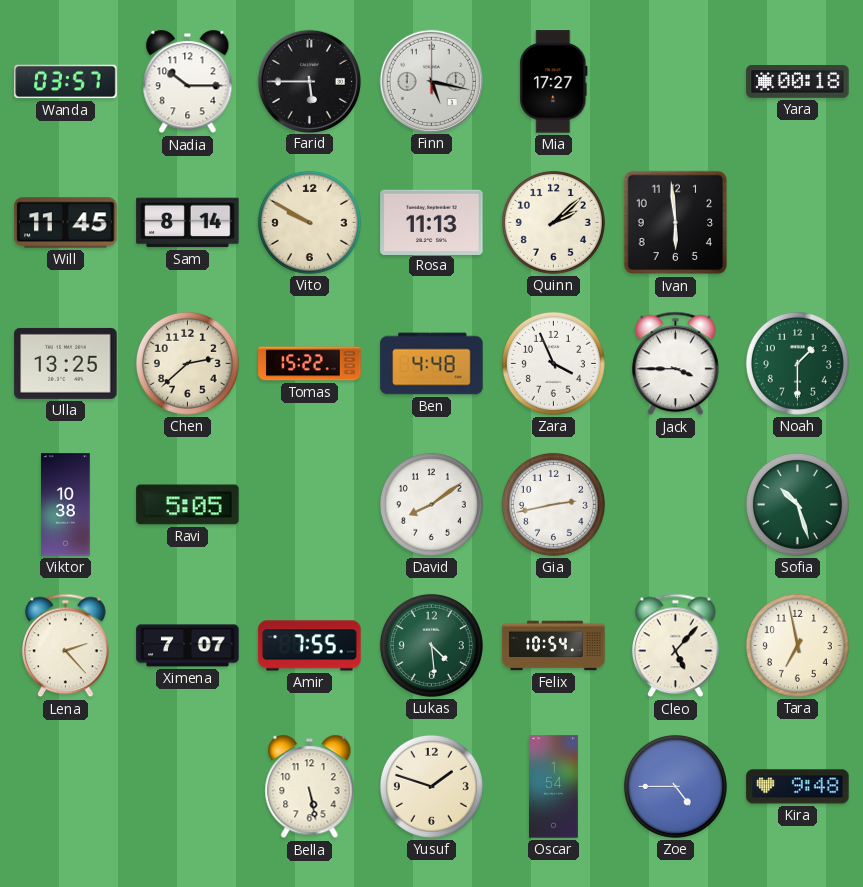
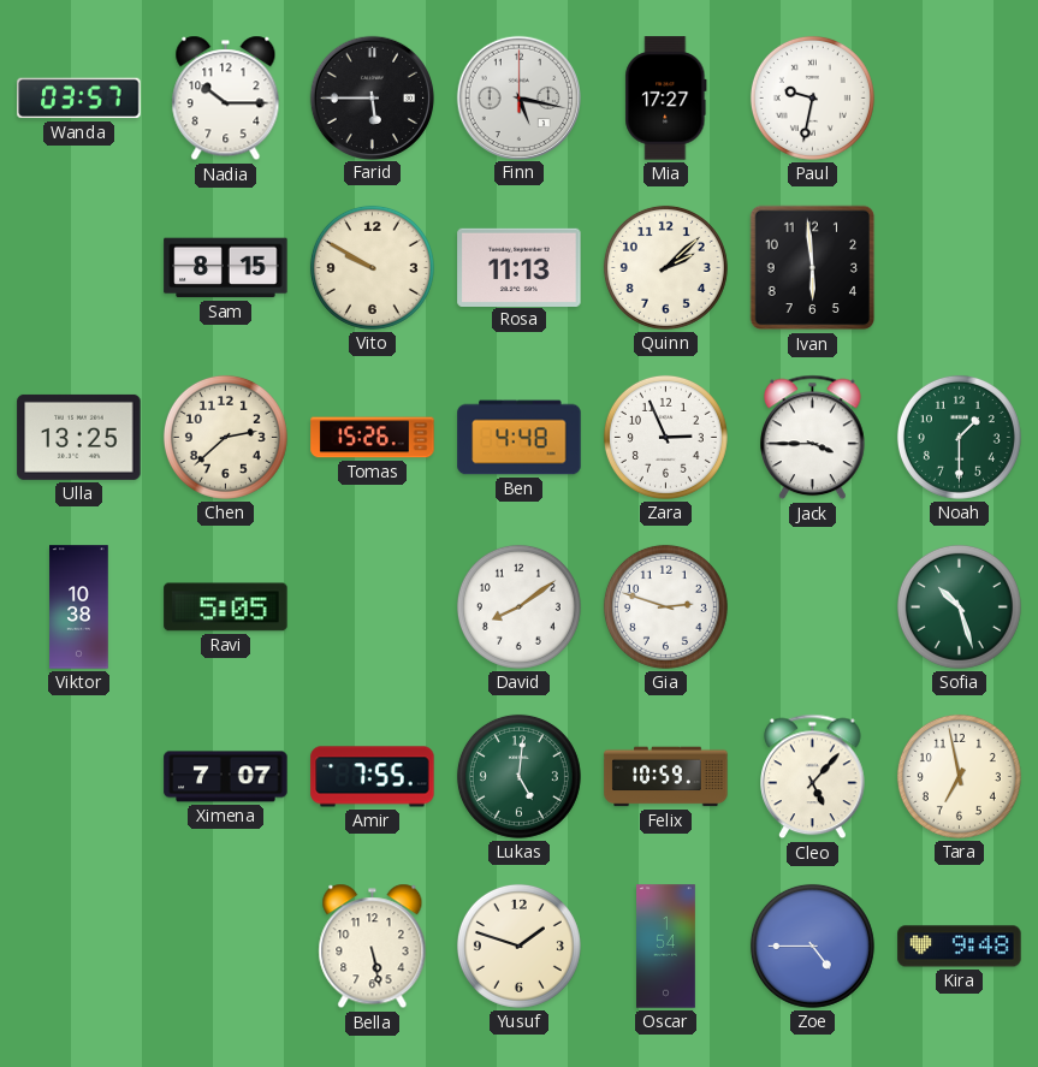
Paul: none -> 9:32
Yara: 00:18 -> none
Will: 11:45 -> none
Sam: 8:14 -> 8:15
Tomas: 15:22 -> 15:26
Zara: 3:56 -> 2:56
Gia: 2:43 -> 2:48
Lena: 2:23 -> none
Lukas: 4:29 -> 5:01
Felix: 10:54 -> 10:59
